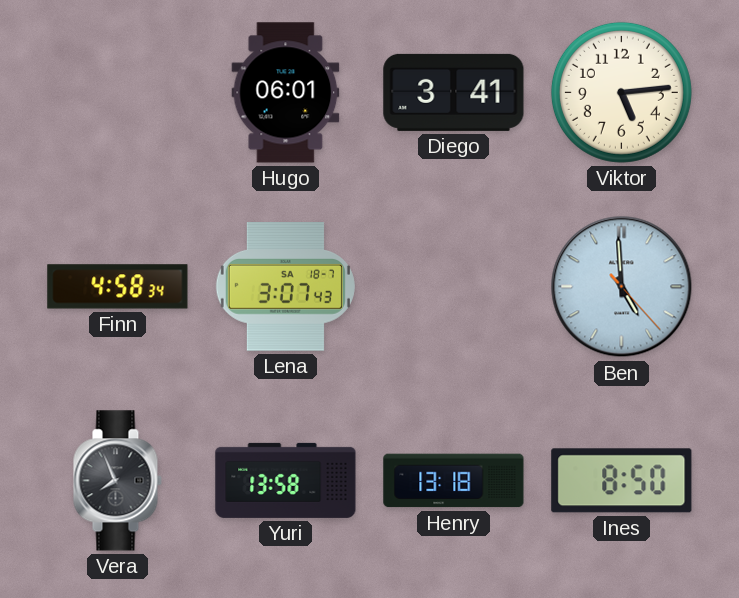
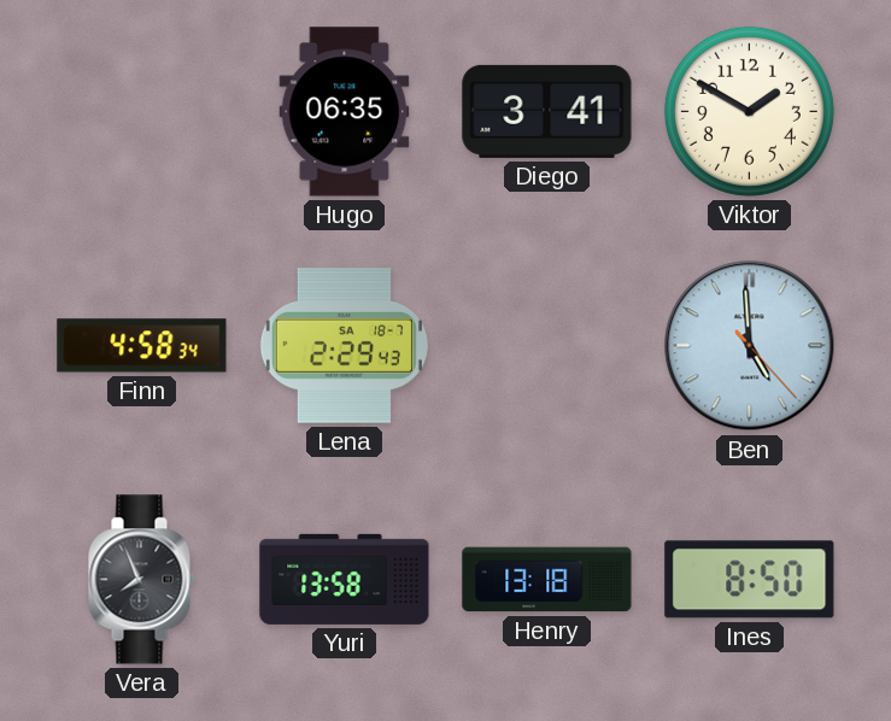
Hugo: 06:01 -> 06:35
Viktor: 5:14 -> 1:50
Lena: 3:07 -> 2:29
